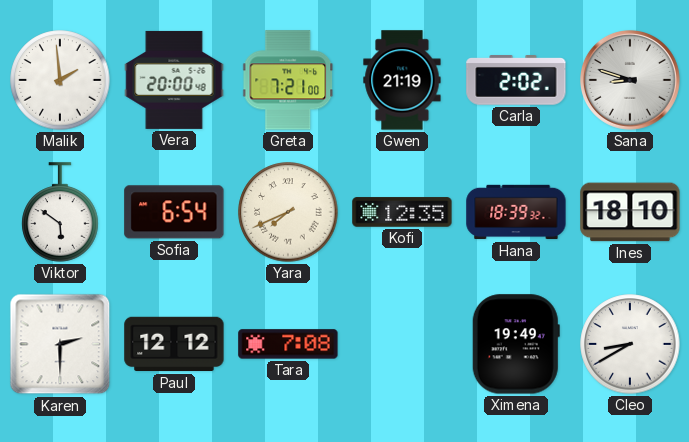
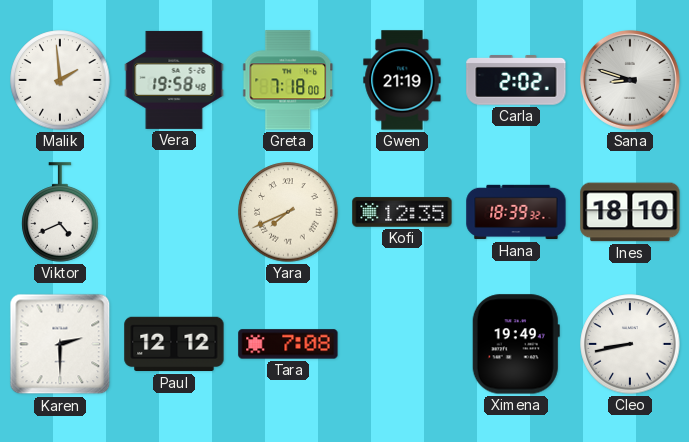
Vera: 20:00 -> 19:58
Greta: 7:21 -> 7:18
Viktor: 5:51 -> 4:41
Sofia: 6:54 -> none
Cleo: 8:40 -> 8:43
